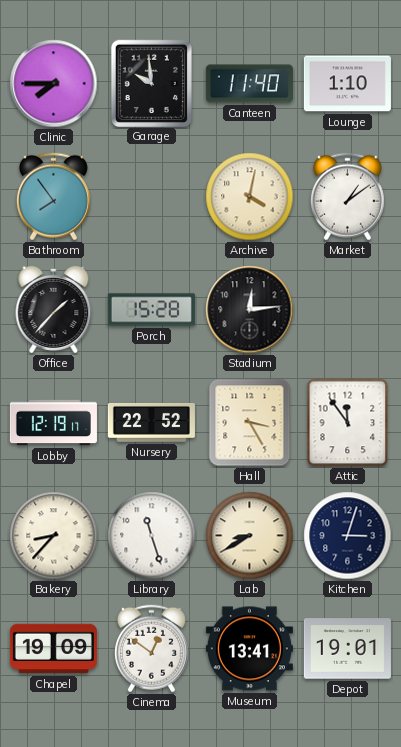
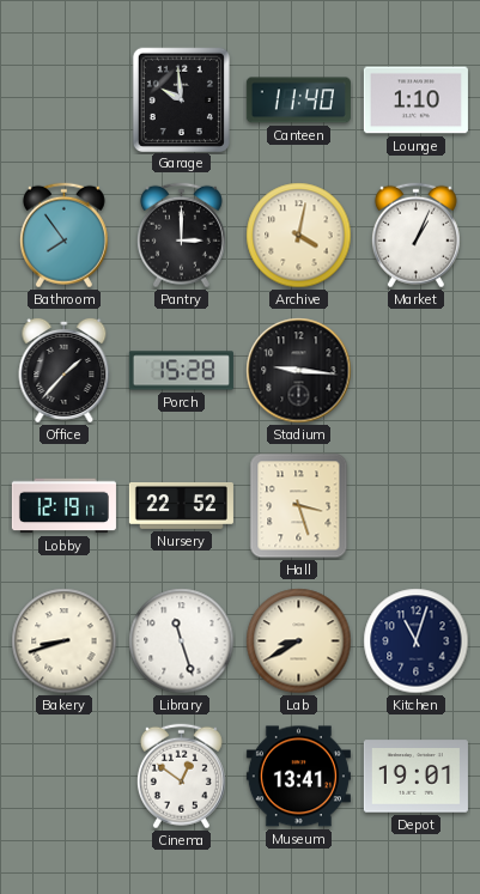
Clinic: 7:45 -> none
Pantry: none -> 3:00
Market: 1:09 -> 1:04
Stadium: 12:14 -> 9:16
Hall: 3:25 -> 3:27
Attic: 11:54 -> none
Bakery: 8:37 -> 8:42
Kitchen: 3:03 -> 11:03
Chapel: 19:09 -> none
